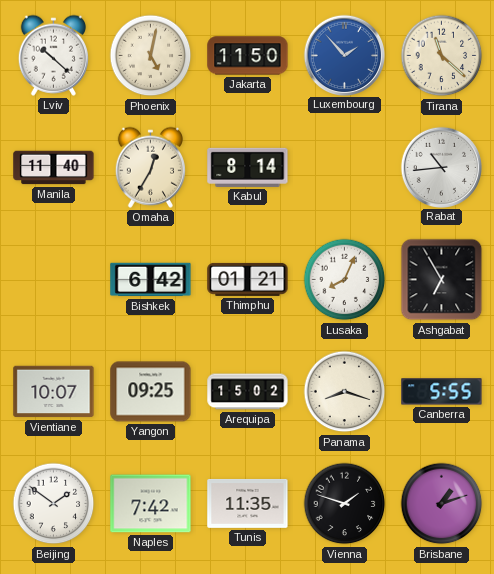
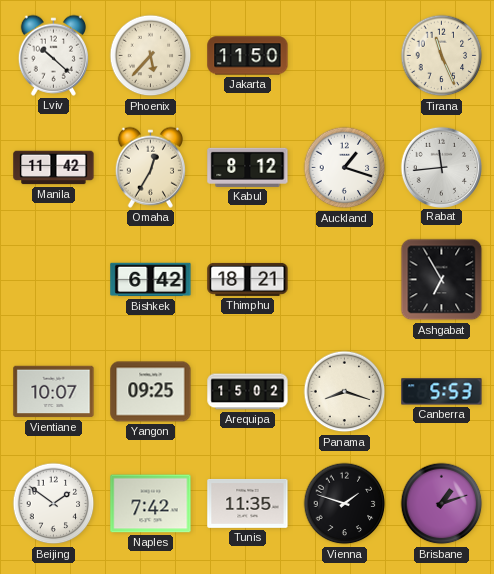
Phoenix: 5:02 -> 5:37
Luxembourg: 1:53 -> none
Tirana: 11:22 -> 11:26
Manila: 11:40 -> 11:42
Kabul: 8:14 -> 8:12
Auckland: none -> 1:18
Rabat: 10:44 -> 11:44
Thimphu: 01:21 -> 18:21
Lusaka: 8:04 -> none
Canberra: 5:55 -> 5:53
